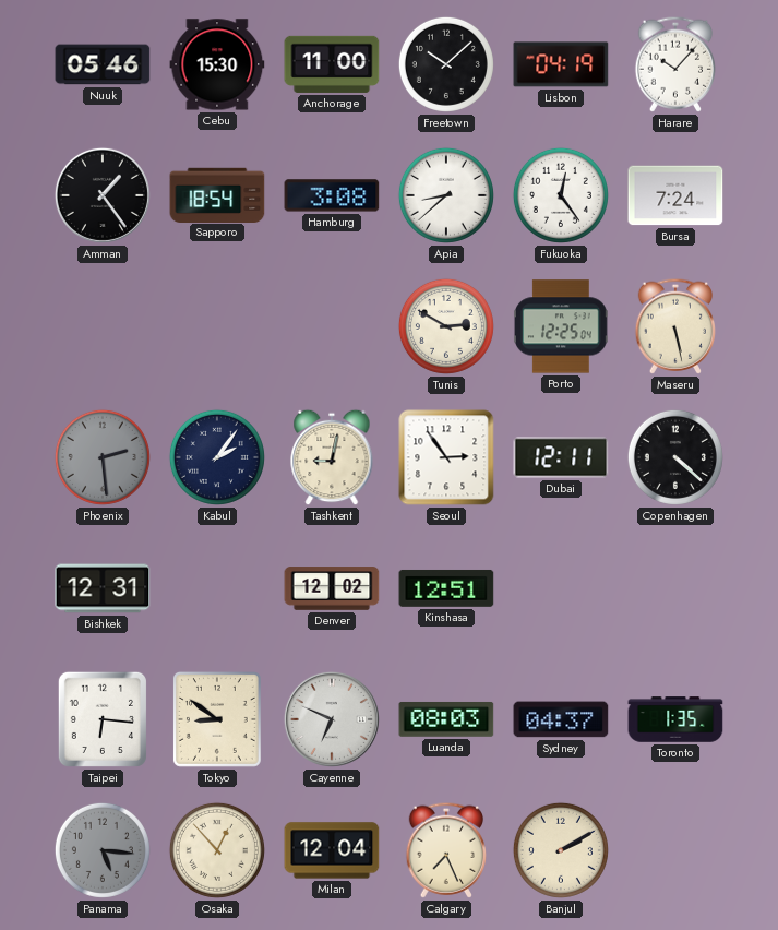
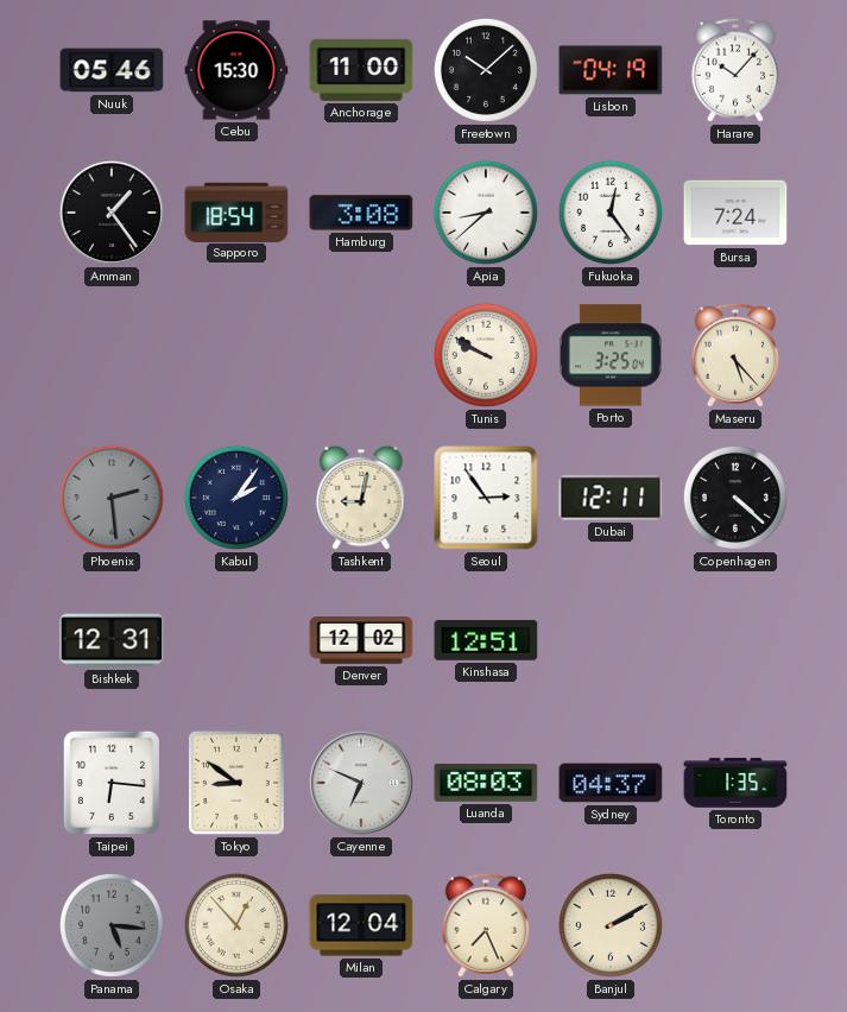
Tunis: 2:50 -> 9:50
Porto: 12:25 -> 3:25
Maseru: 5:28 -> 5:23
